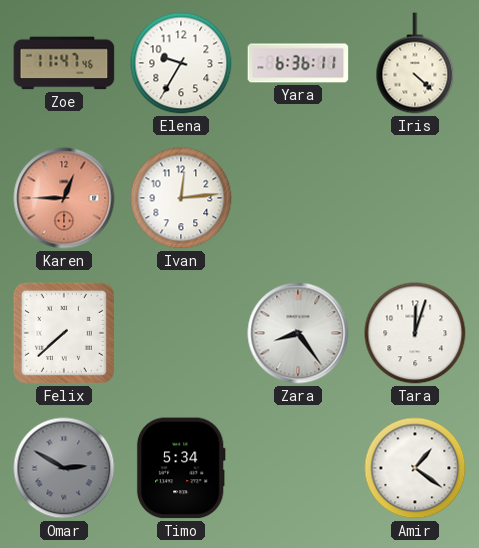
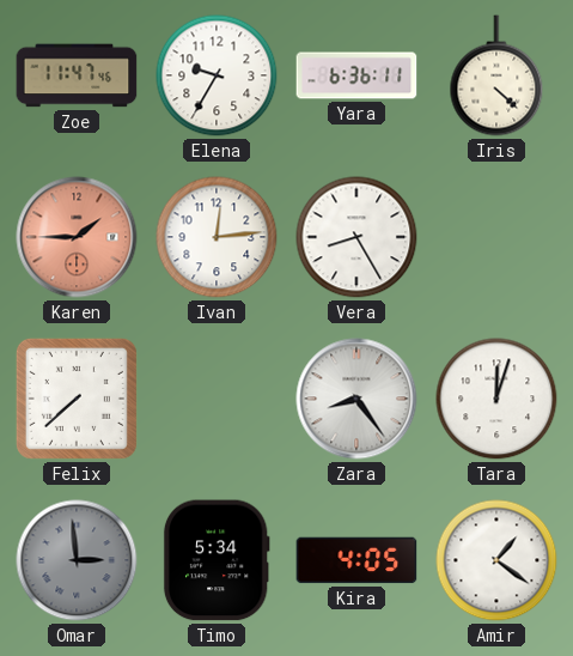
Karen: 12:45 -> 1:45
Vera: none -> 8:25
Omar: 2:50 -> 2:59
Kira: none -> 4:05
